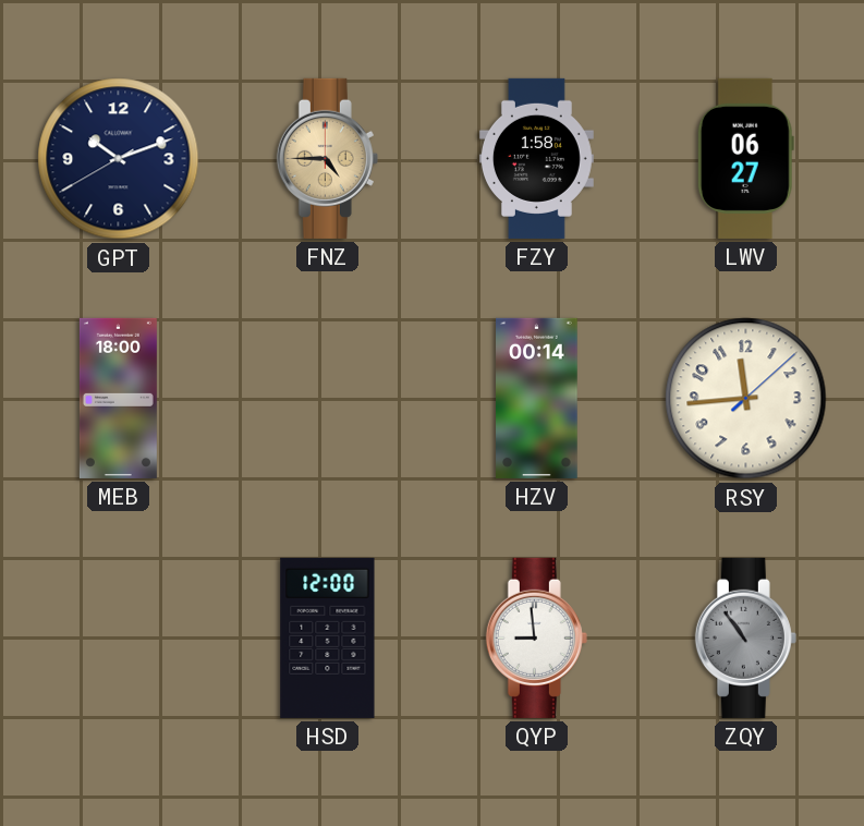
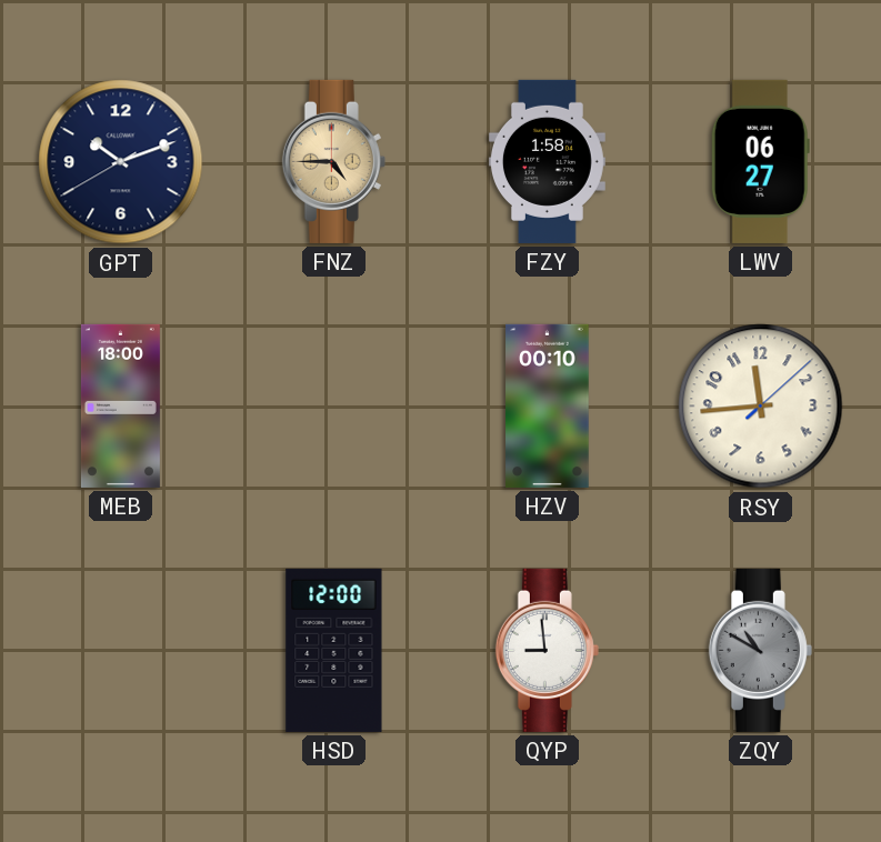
HZV: 00:14 -> 00:10
ZQY: 10:54 -> 10:50
